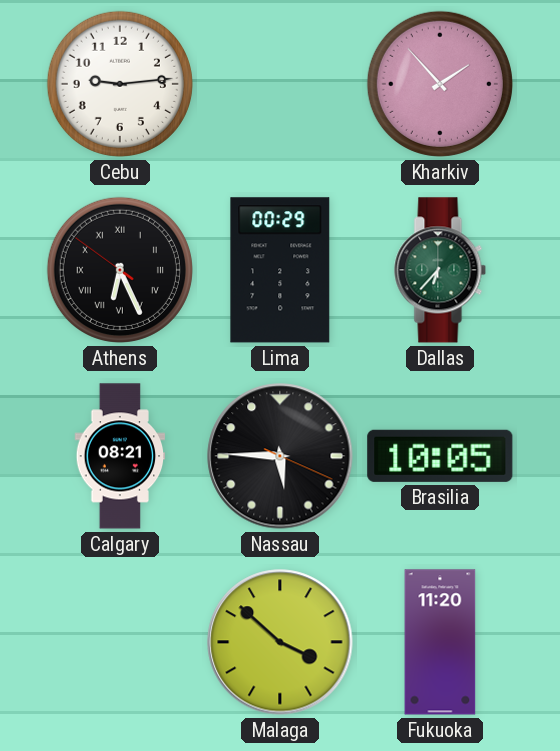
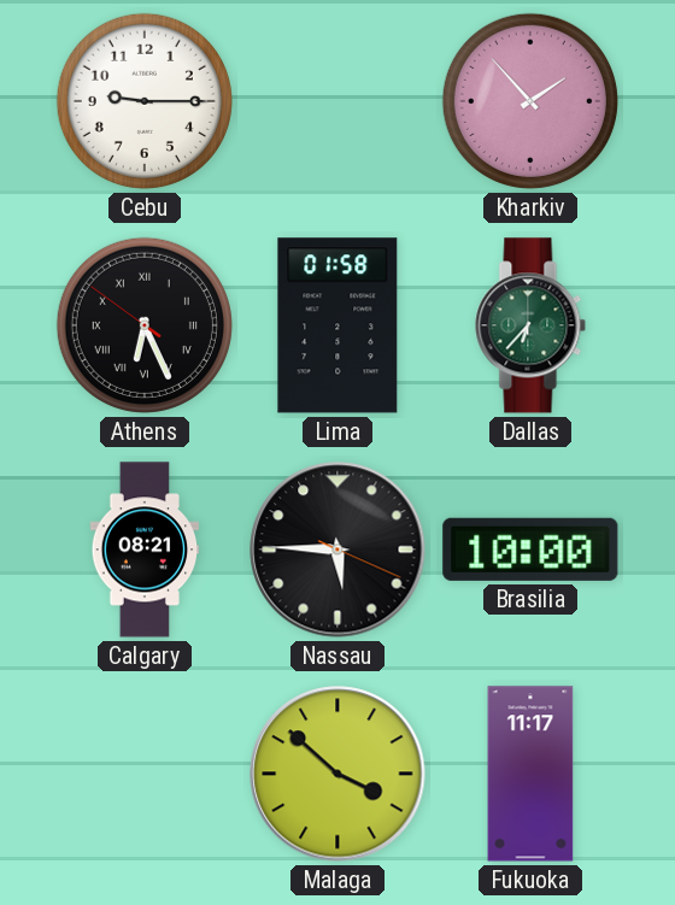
Cebu: 9:14 -> 9:15
Lima: 00:29 -> 01:58
Brasilia: 10:05 -> 10:00
Fukuoka: 11:20 -> 11:17
